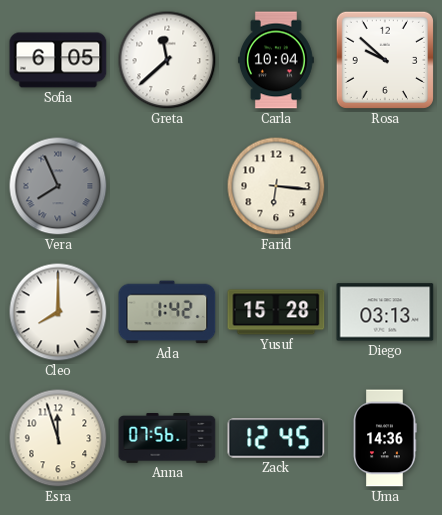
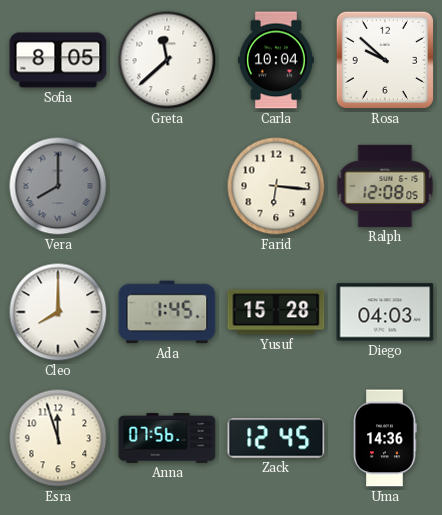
Sofia: 6:05 -> 8:05
Vera: 7:56 -> 8:00
Ralph: none -> 12:08
Ada: 1:42 -> 1:45
Diego: 03:13 -> 04:03
